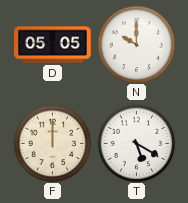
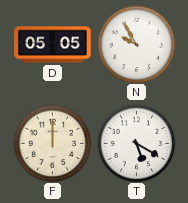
N: 10:00 -> 9:55
